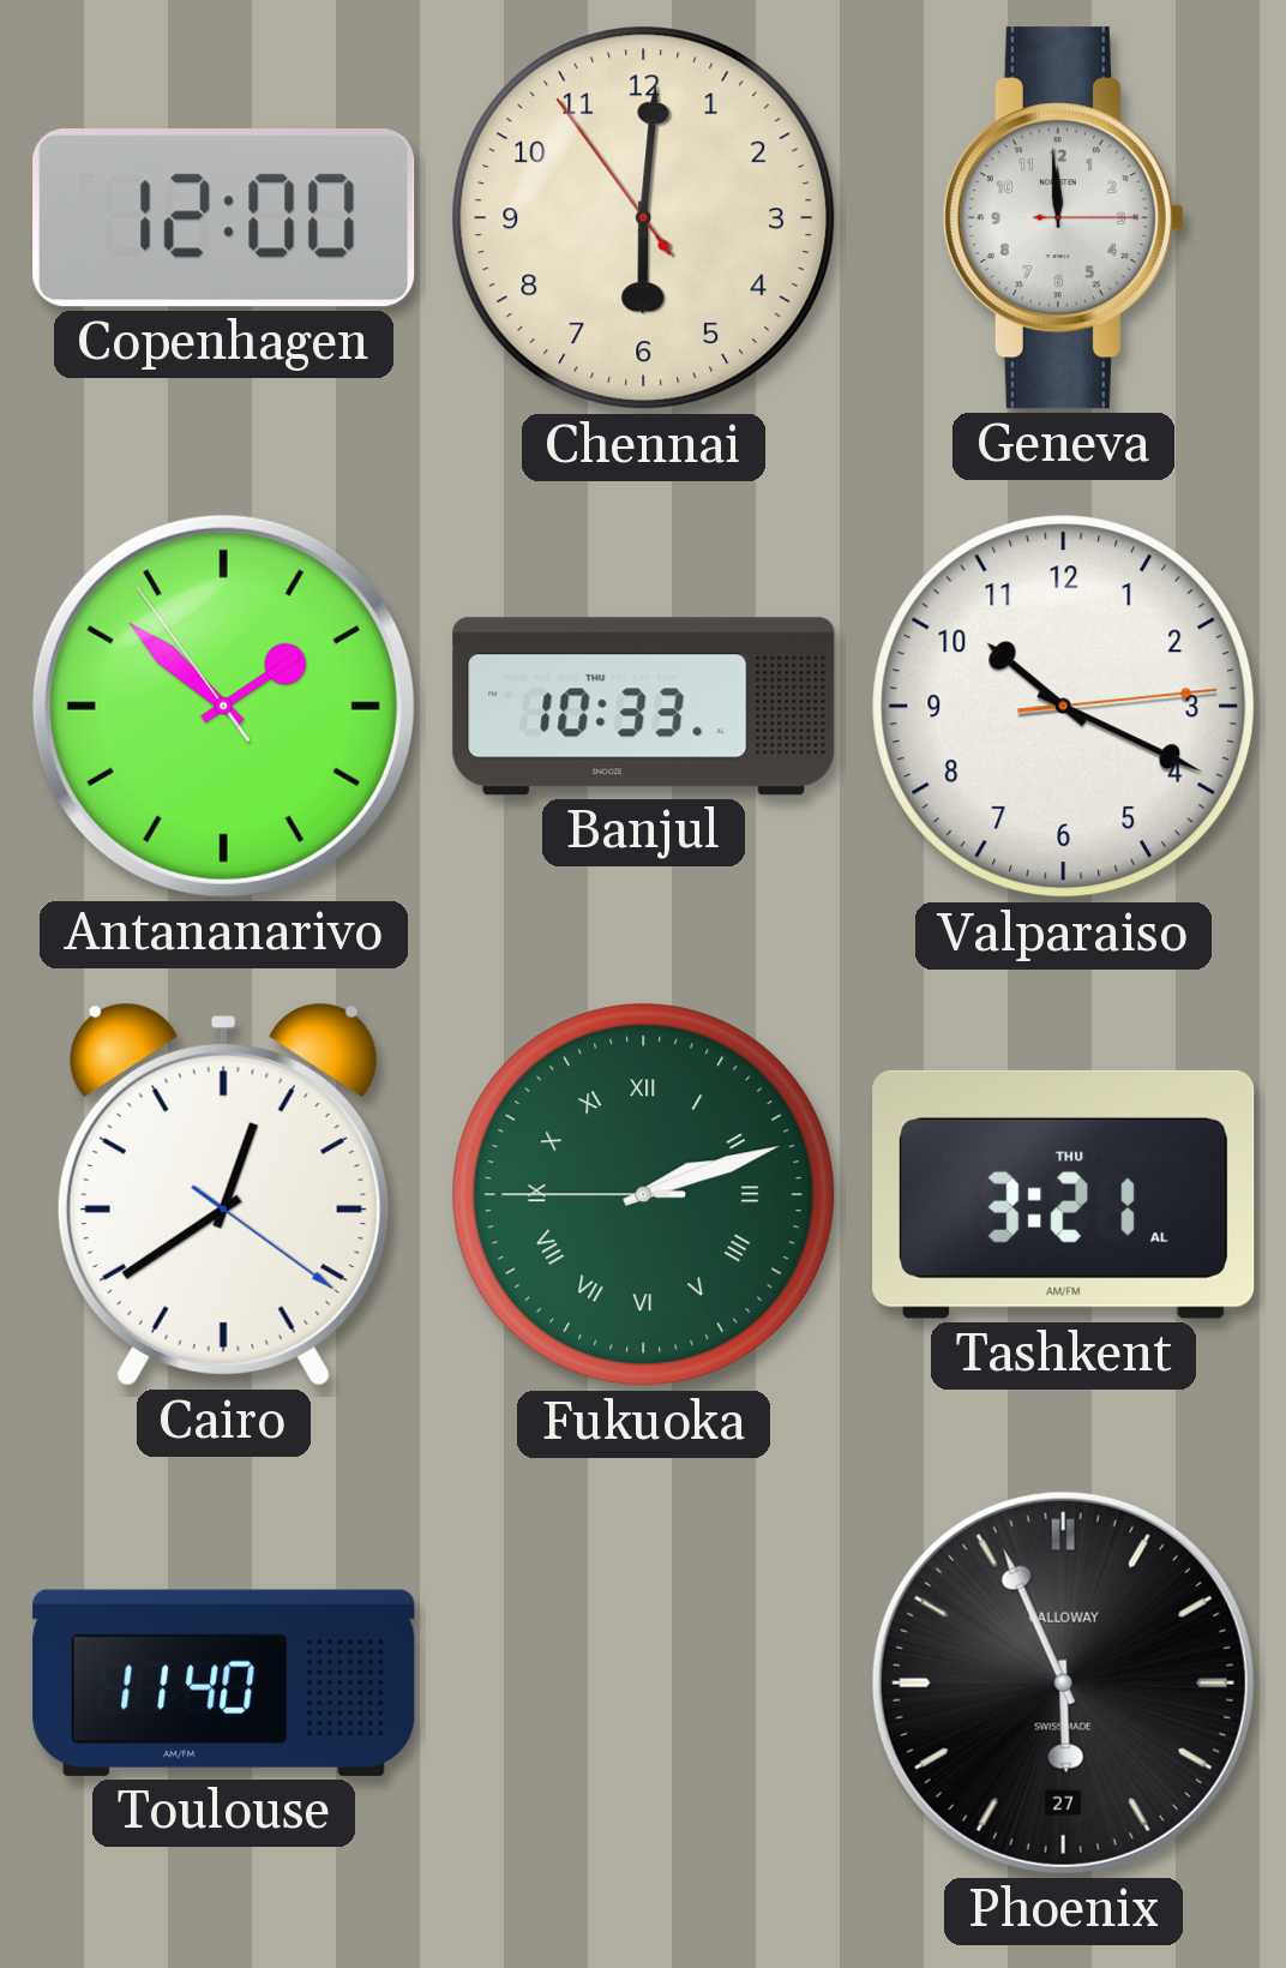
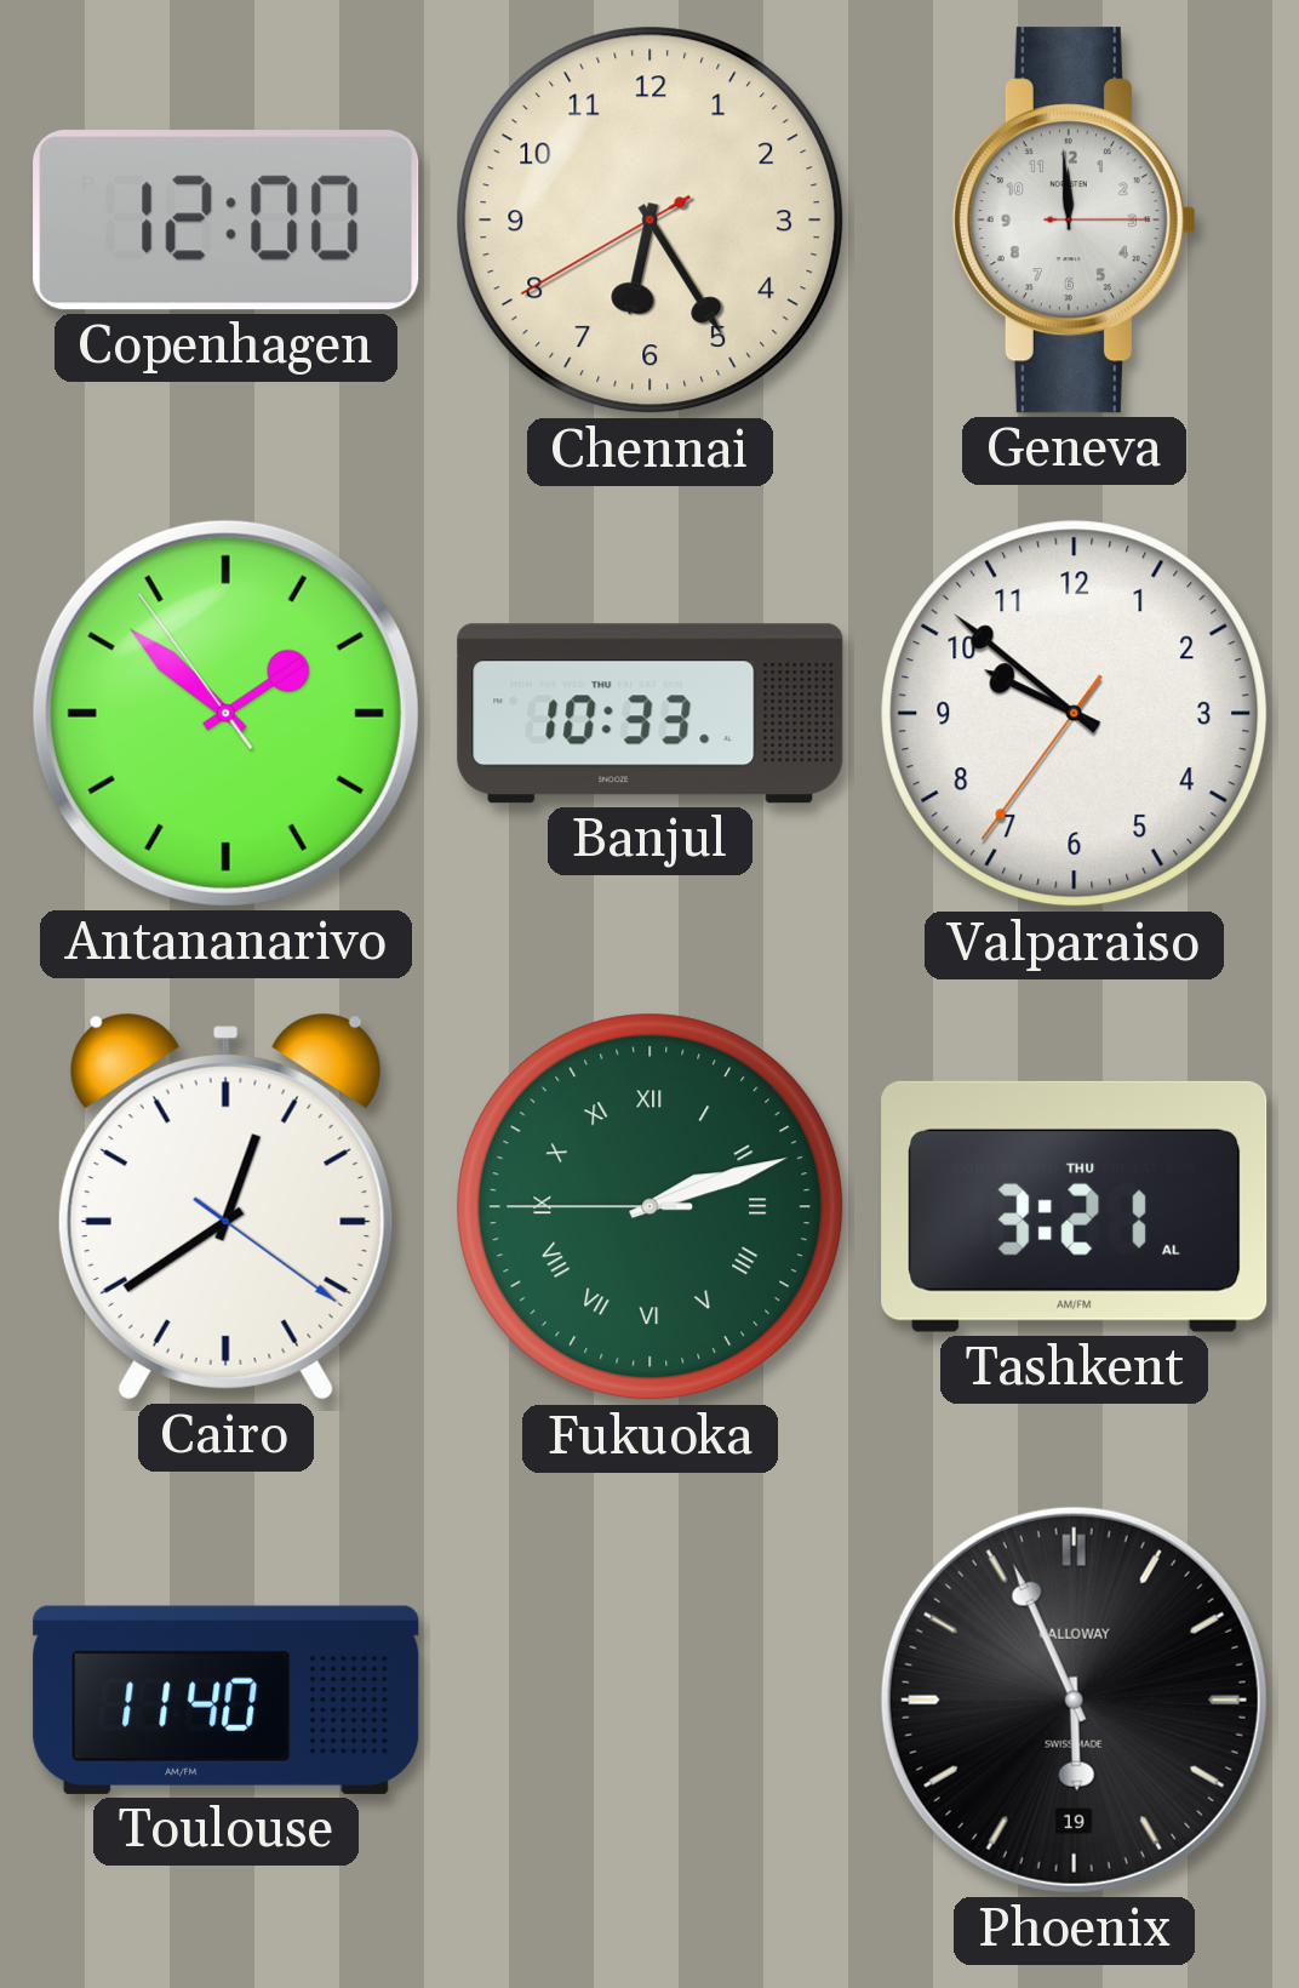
Chennai: 6:00 -> 6:24
Valparaiso: 10:19 -> 9:51
Phoenix date: 27 -> 19
